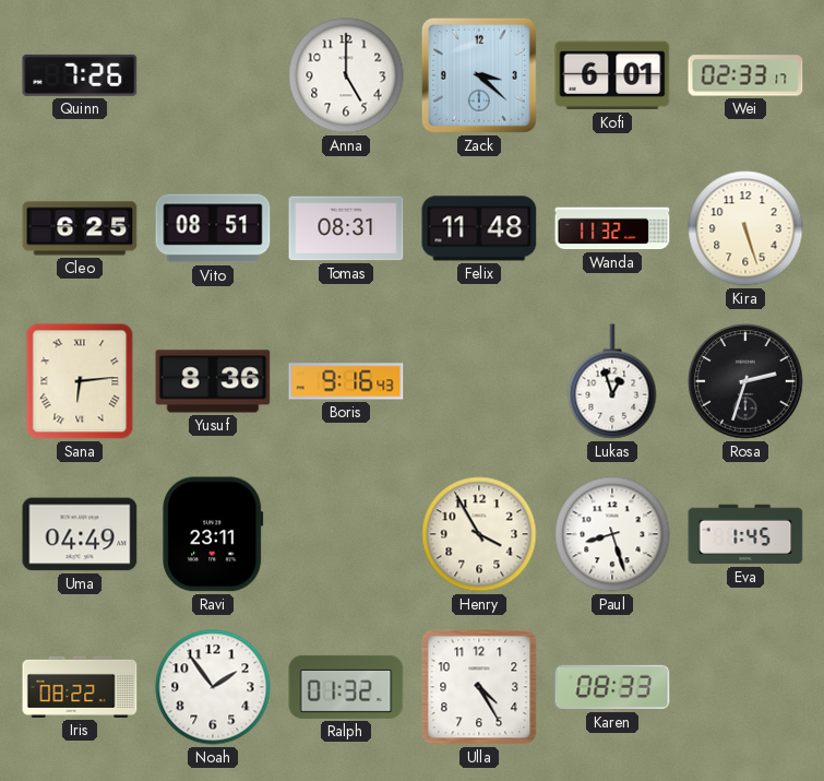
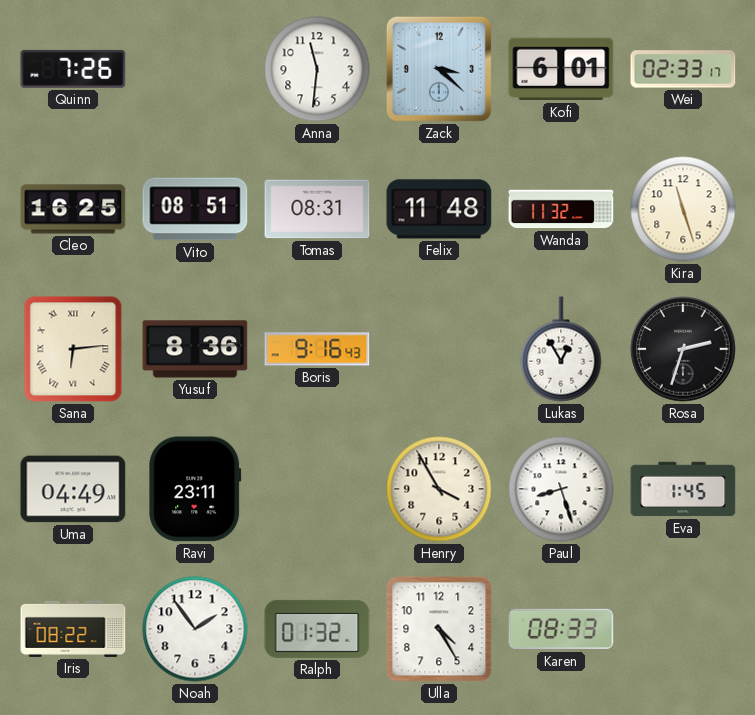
Anna: 5:00 -> 11:31
Cleo: 6:25 -> 16:25
Kira: 5:27 -> 11:27
Lukas: 12:57 -> 12:55
